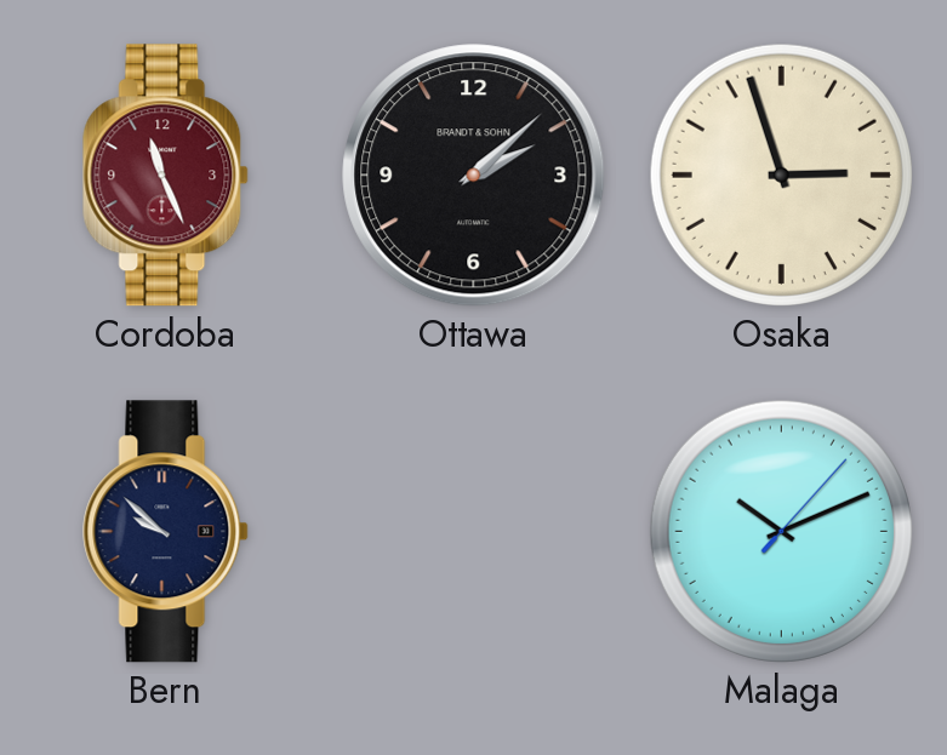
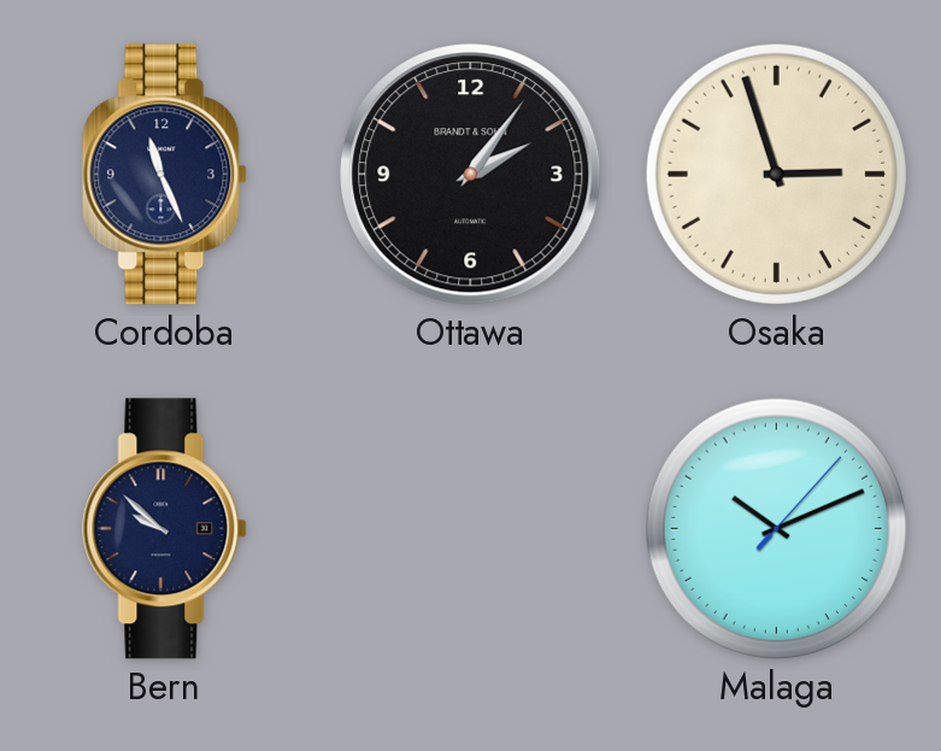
Cordoba dial: burgundy -> navy
Ottawa: 2:08 -> 2:06
